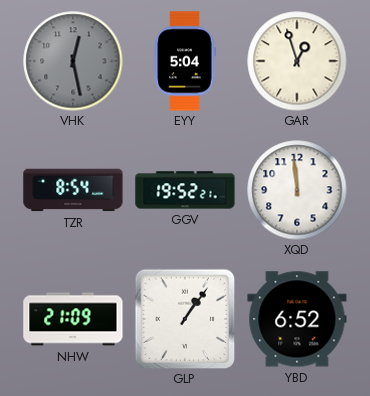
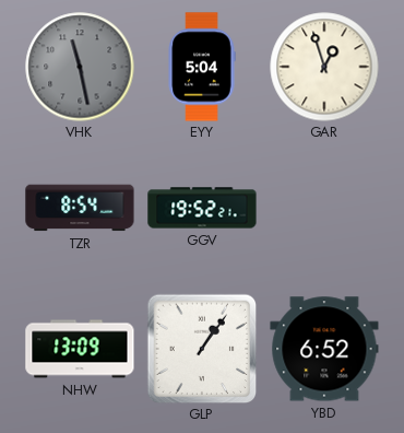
VHK: 12:28 -> 11:28
XQD: 11:59 -> none
NHW: 21:09 -> 13:09
